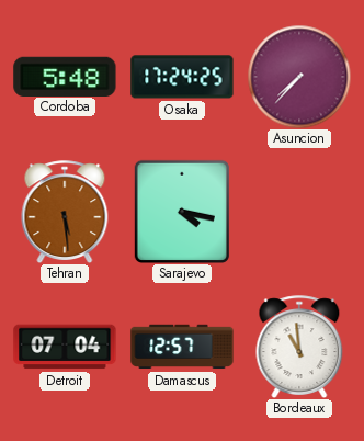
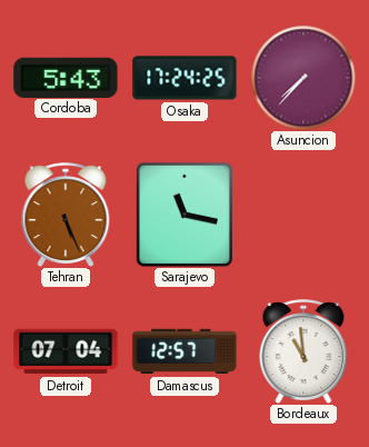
Cordoba: 5:48 -> 5:43
Tehran: 5:29 -> 5:26
Sarajevo: 4:17 -> 11:17
